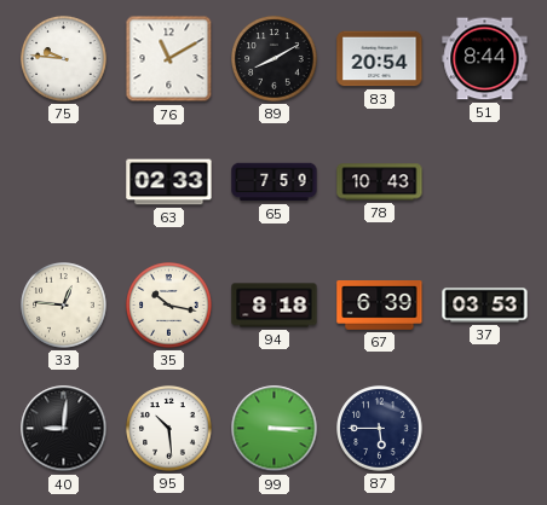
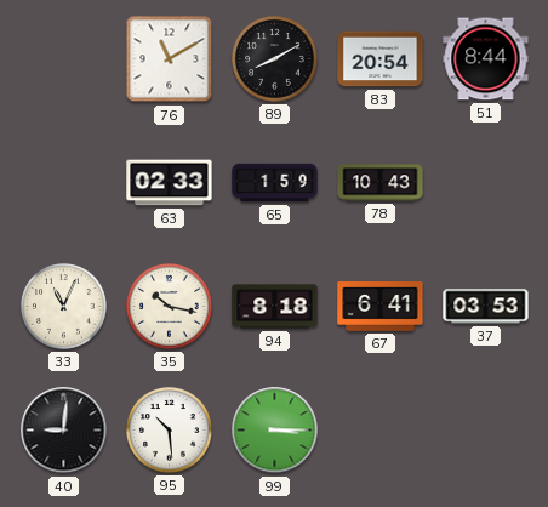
75: 9:46 -> none
65: 7:59 -> 1:59
33: 12:46 -> 11:04
67: 6:39 -> 6:41
87: 5:45 -> none
